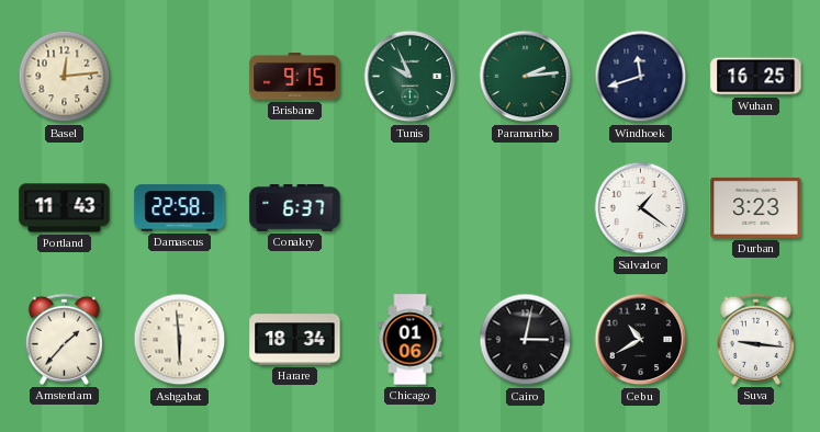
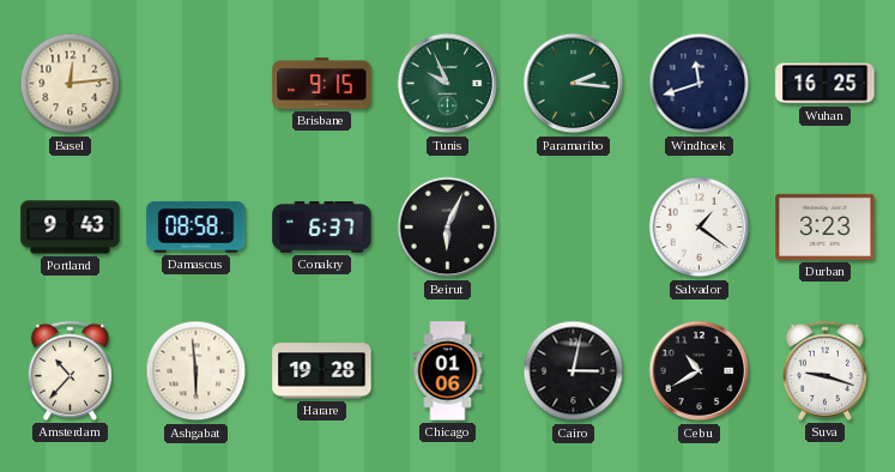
Paramaribo: 2:14 -> 2:16
Portland: 11:43 -> 9:43
Damascus: 22:58 -> 08:58
Beirut: none -> 6:04
Amsterdam: 1:37 -> 10:37
Harare: 18:34 -> 19:28
Suva: 9:16 -> 9:18
